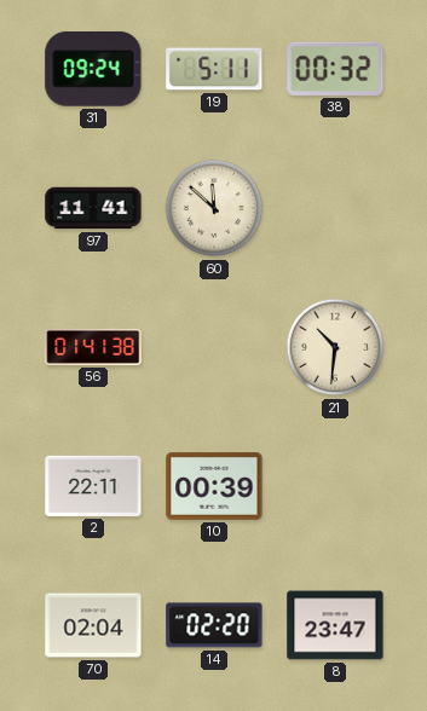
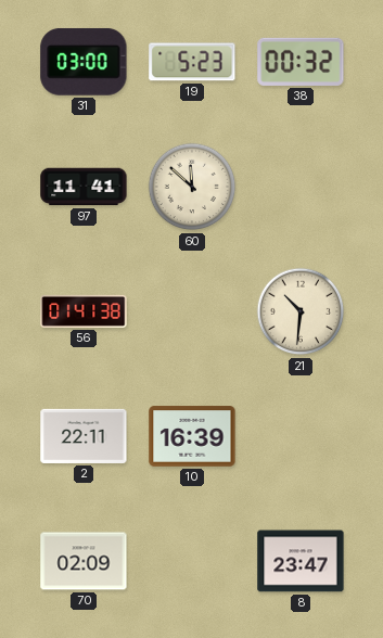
31: 09:24 -> 03:00
19: 5:11 -> 5:23
10: 00:39 -> 16:39
70: 02:04 -> 02:09
14: 02:20 -> none
